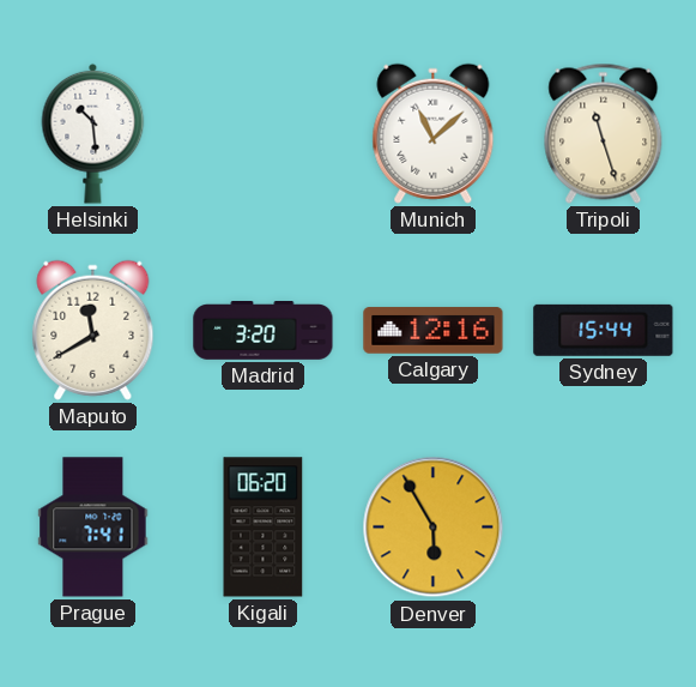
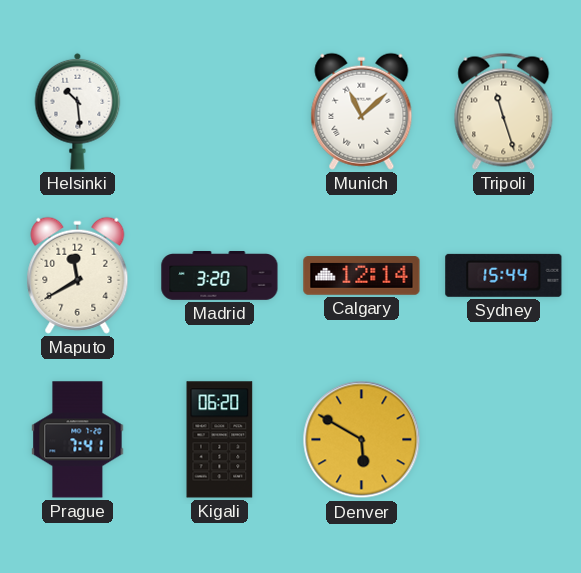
Calgary: 12:16 -> 12:14
Denver: 5:55 -> 5:50
